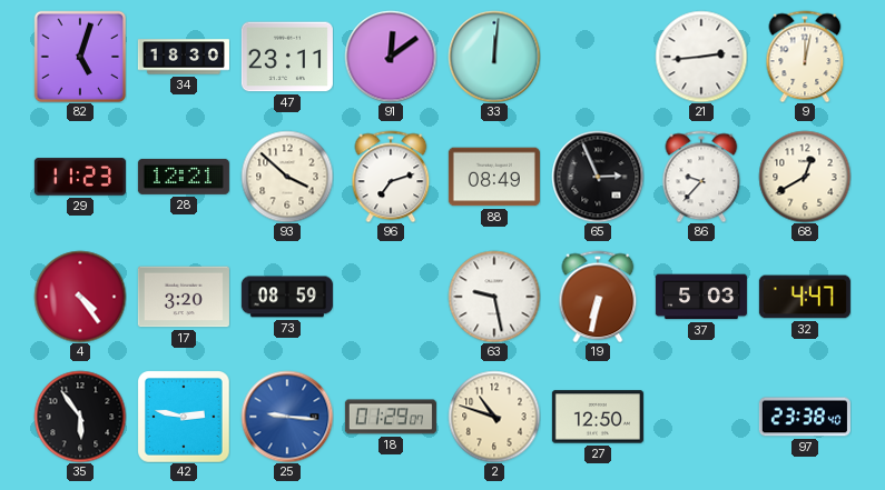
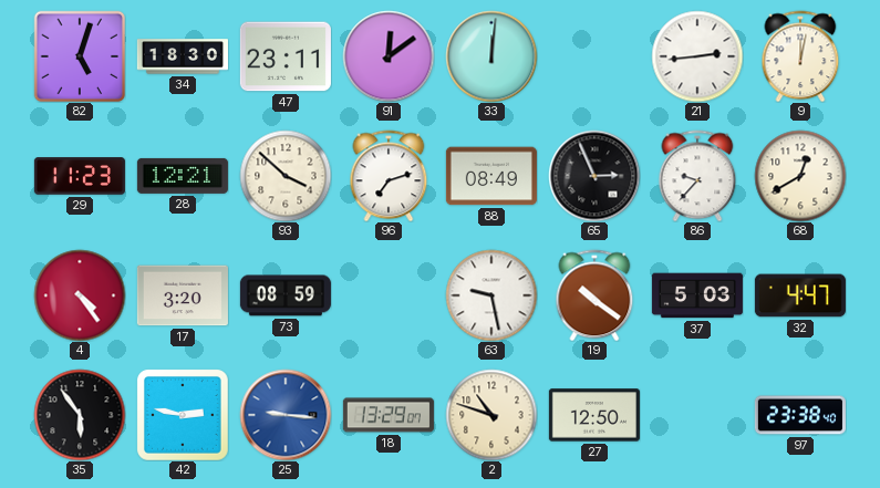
19: 6:32 -> 10:21
18: 01:29 -> 13:29
